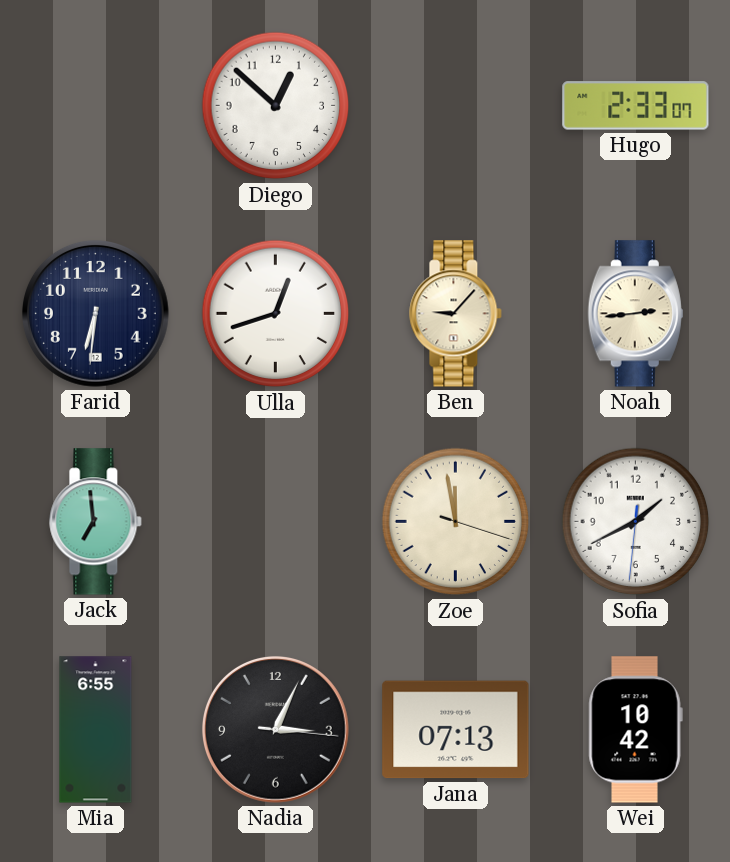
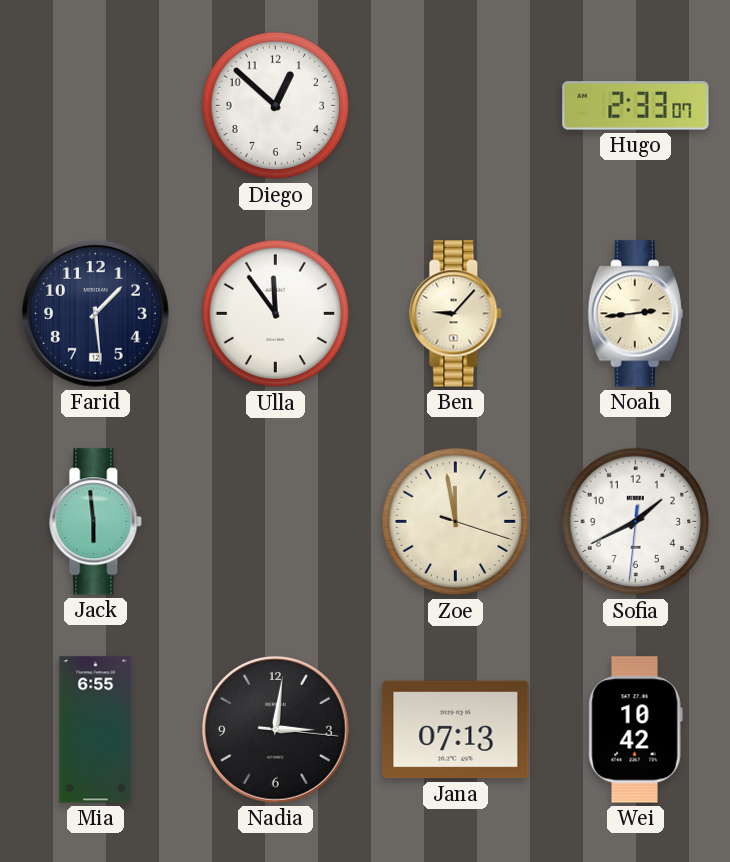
Farid: 6:31 -> 1:29
Ulla: 12:42 -> 11:54
Jack: 6:59 -> 5:59
Nadia: 3:04 -> 3:01
